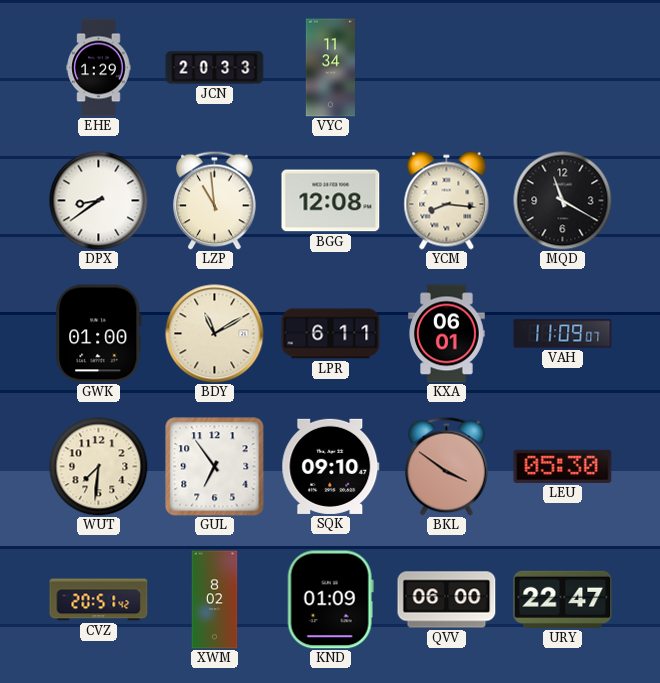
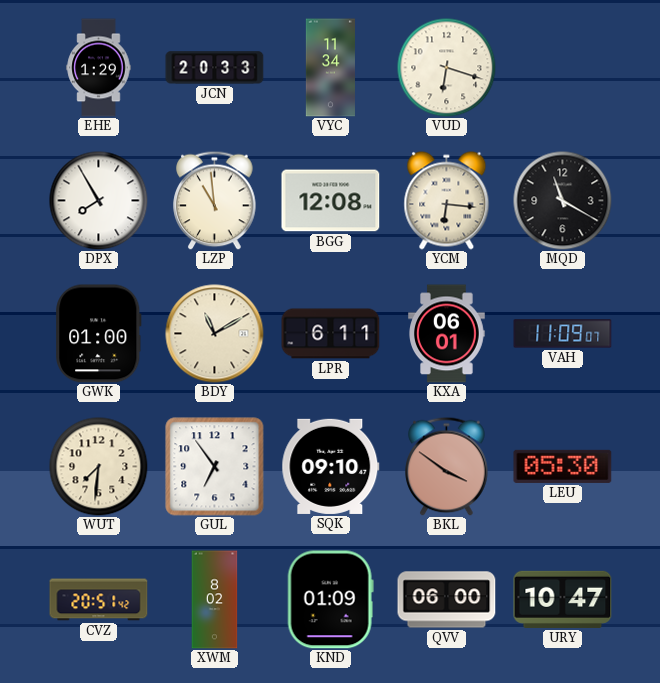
VUD: none -> 6:18
DPX: 8:39 -> 7:55
YCM: 8:16 -> 6:16
URY: 22:47 -> 10:47
